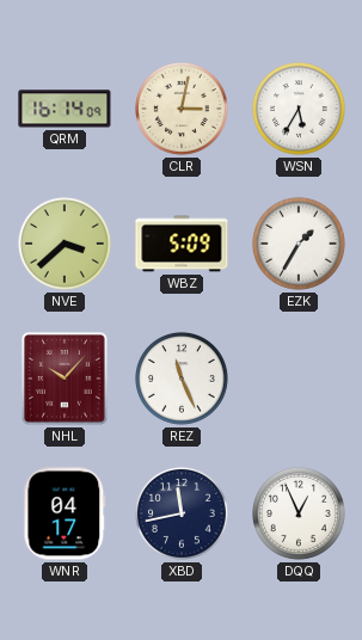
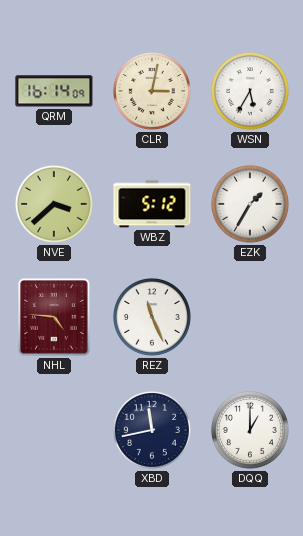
WBZ: 5:09 -> 5:12
NHL: 10:07 -> 4:46
WNR: 04:17 -> none
DQQ: 12:56 -> 1:00
